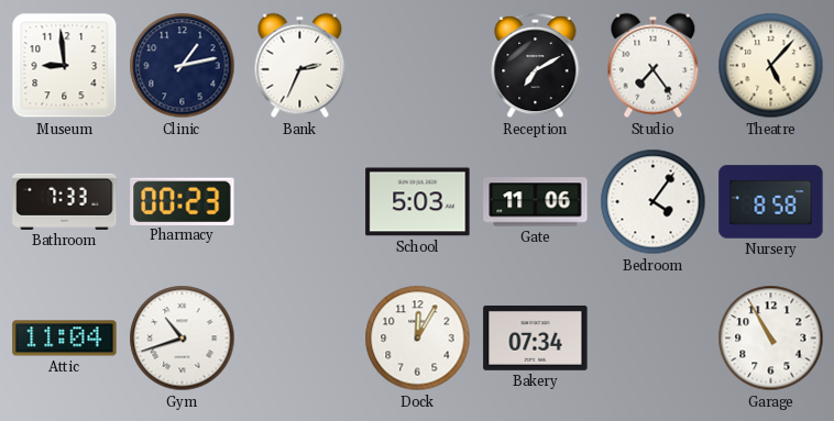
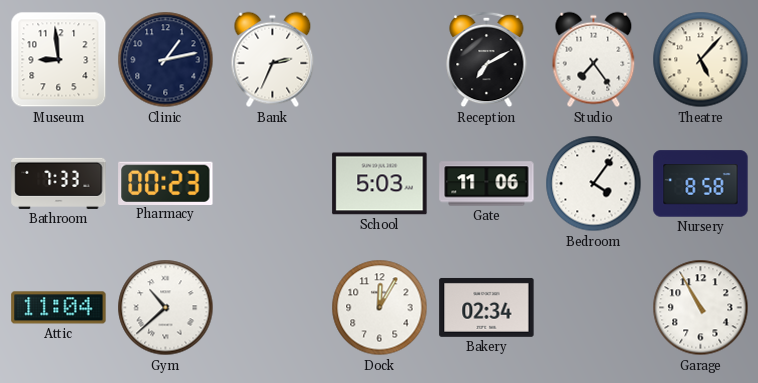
Gym: 10:42 -> 10:38
Bakery: 07:34 -> 02:34
